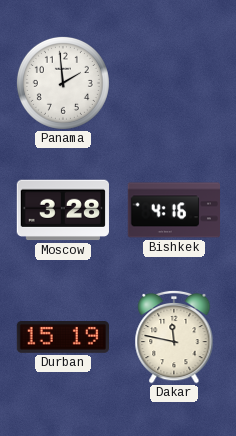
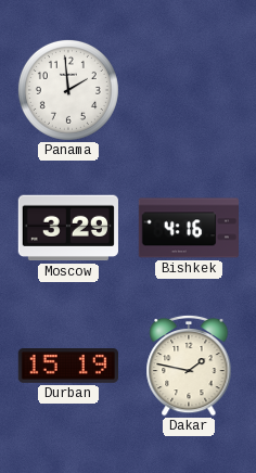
Moscow: 3:28 -> 3:29
Dakar: 11:47 -> 1:47
